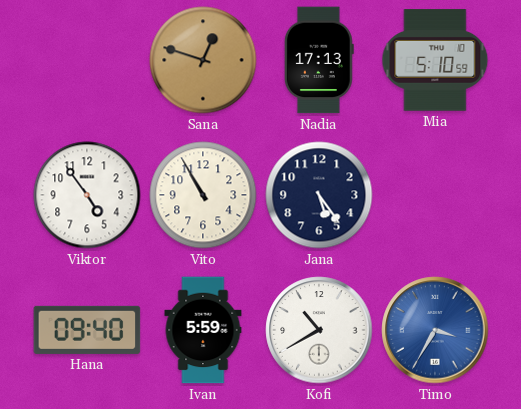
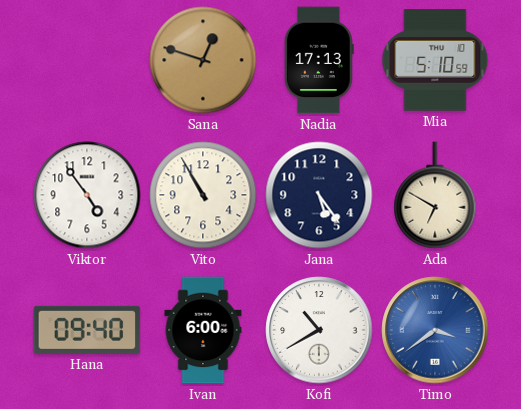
Ada: none -> 6:50
Ivan: 5:59 -> 6:00
Timo: 3:35 -> 3:39
